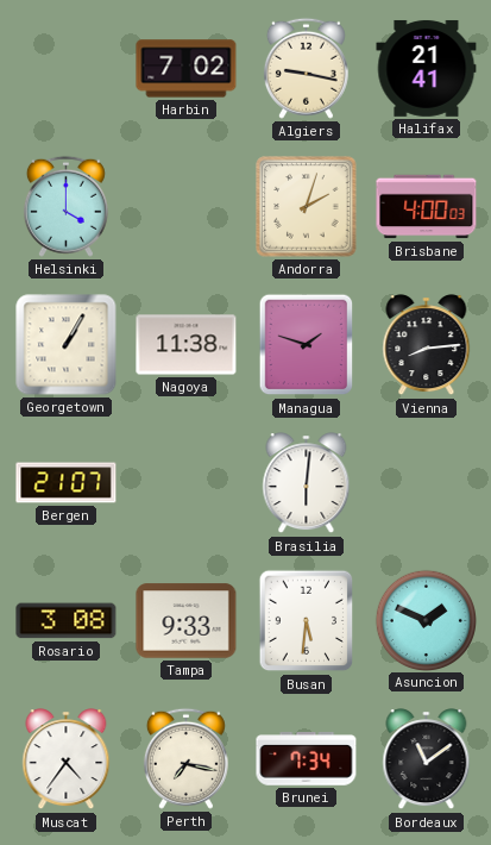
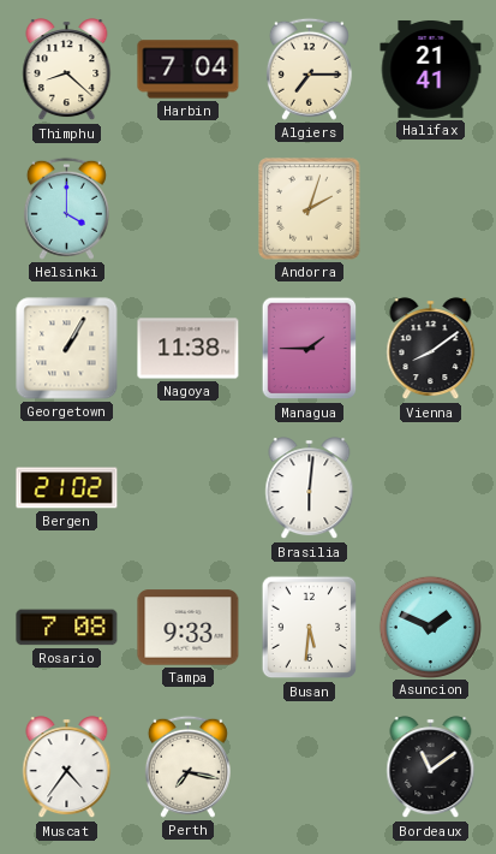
Thimphu: none -> 8:22
Harbin: 7:02 -> 7:04
Algiers: 9:17 -> 7:15
Brisbane: 4:00 -> none
Managua: 1:48 -> 1:45
Vienna: 8:14 -> 8:09
Bergen: 21:07 -> 21:02
Rosario: 3:08 -> 7:08
Brunei: 7:34 -> none
